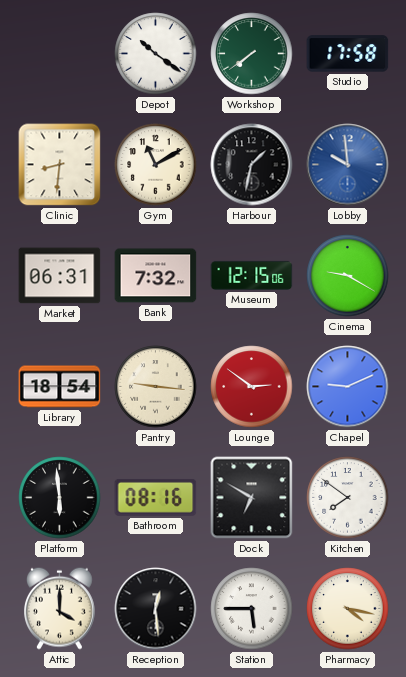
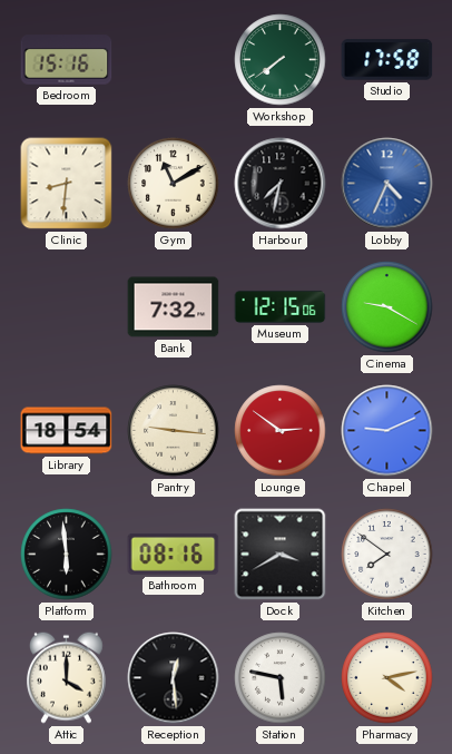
Bedroom: none -> 15:16
Depot: 10:21 -> none
Harbour: 1:32 -> 7:32
Lobby: 9:59 -> 4:34
Market: 06:31 -> none
Dock: 6:50 -> 3:40
Station: 5:45 -> 5:47
Pharmacy: 4:17 -> 4:13
